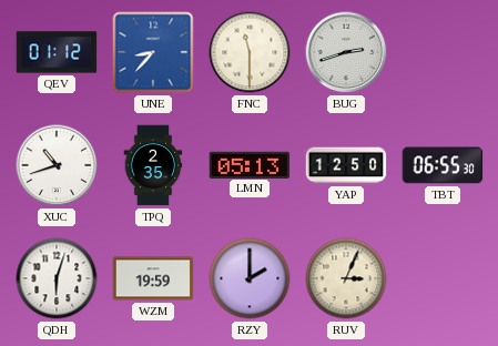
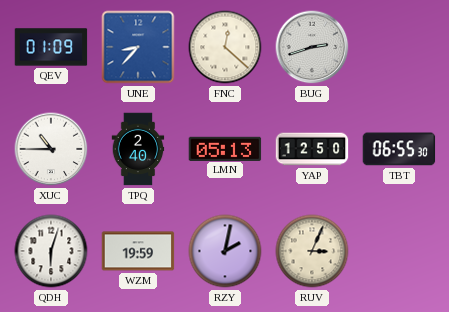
QEV: 01:12 -> 01:09
FNC: 11:30 -> 12:22
XUC: 10:42 -> 10:45
TPQ: 2:35 -> 2:40
RZY: 2:00 -> 2:02
